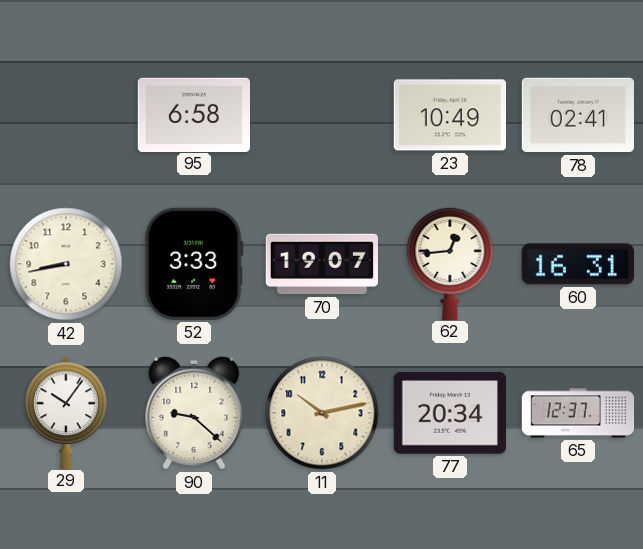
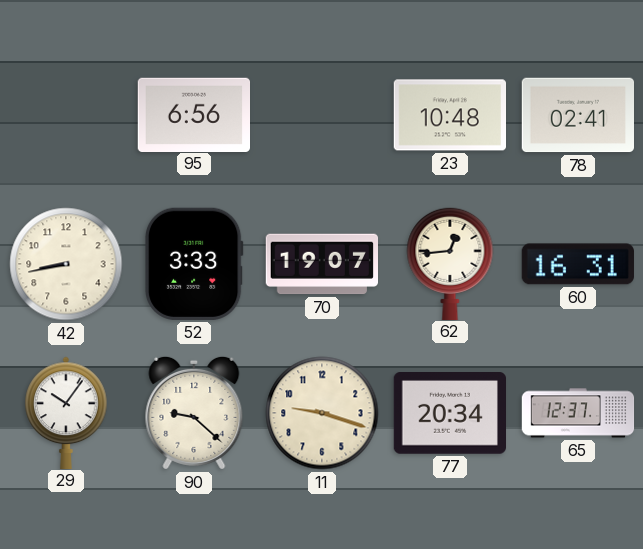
95: 6:58 -> 6:56
23: 10:49 -> 10:48
11: 10:13 -> 9:18
